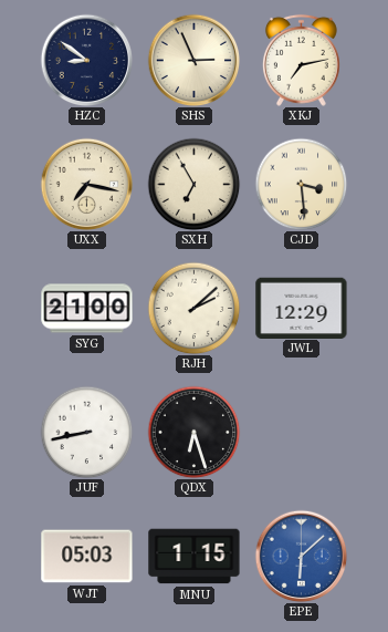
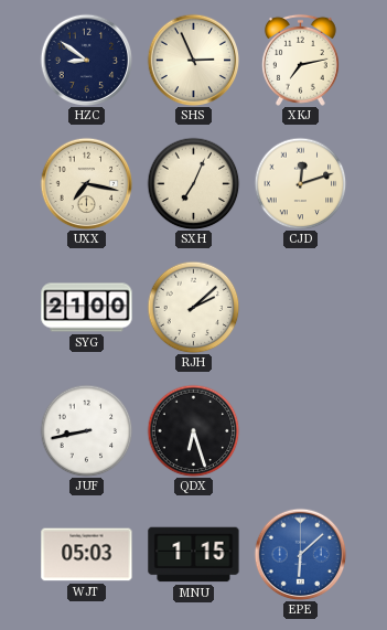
SXH: 6:55 -> 7:04
CJD: 3:29 -> 12:12
JWL: 12:29 -> none
